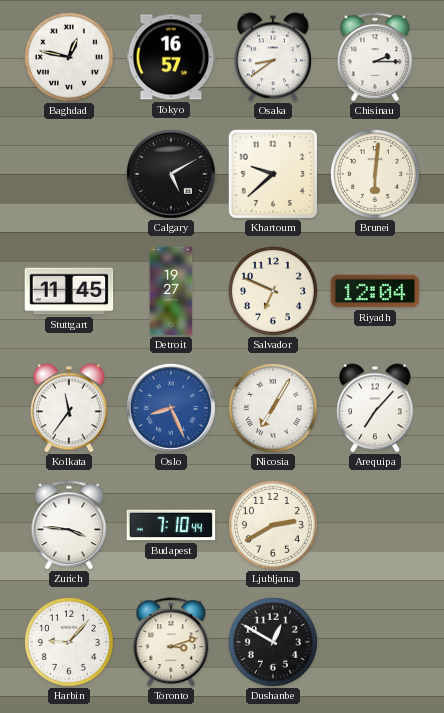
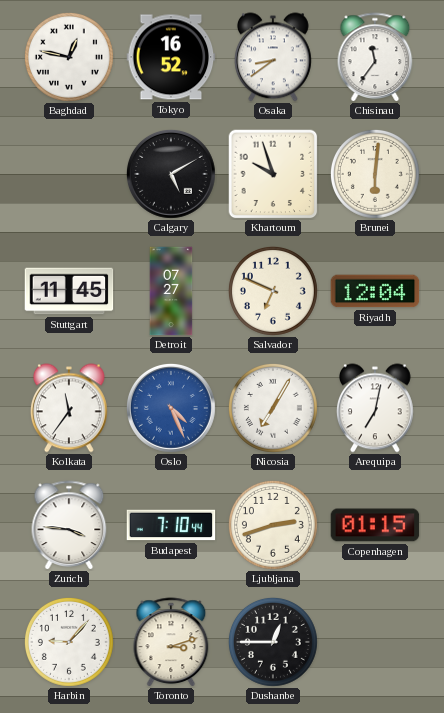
Tokyo: 16:57 -> 16:52
Chisinau: 2:15 -> 11:36
Khartoum: 9:38 -> 9:57
Detroit: 19:27 -> 07:27
Oslo: 8:26 -> 4:26
Arequipa: 7:07 -> 7:02
Ljubljana: 2:40 -> 2:42
Copenhagen: none -> 01:15
Dushanbe: 12:50 -> 12:45
